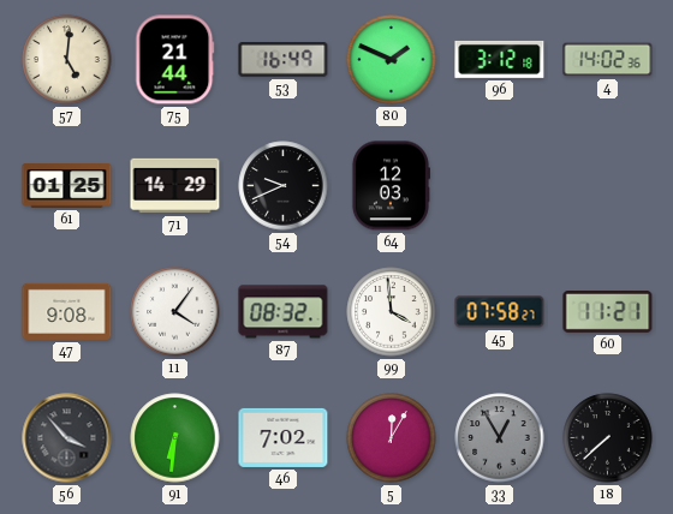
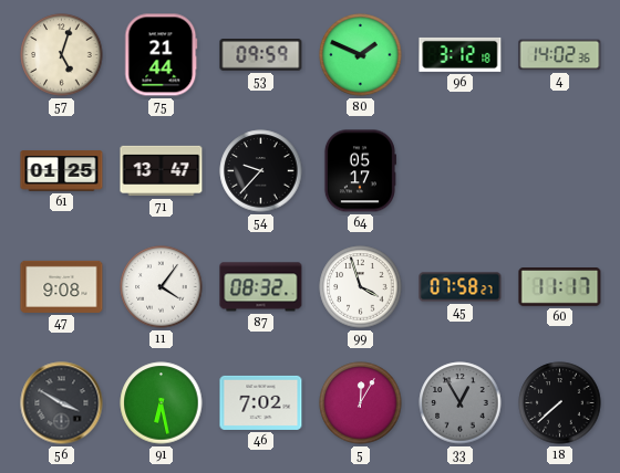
57: 5:01 -> 5:03
53: 16:49 -> 09:59
71: 14:29 -> 13:47
54: 9:41 -> 9:37
64: 12:03 -> 05:17
99: 3:59 -> 3:57
60: 11:21 -> 11:17
56: 3:53 -> 3:50
91: 6:31 -> 6:28
